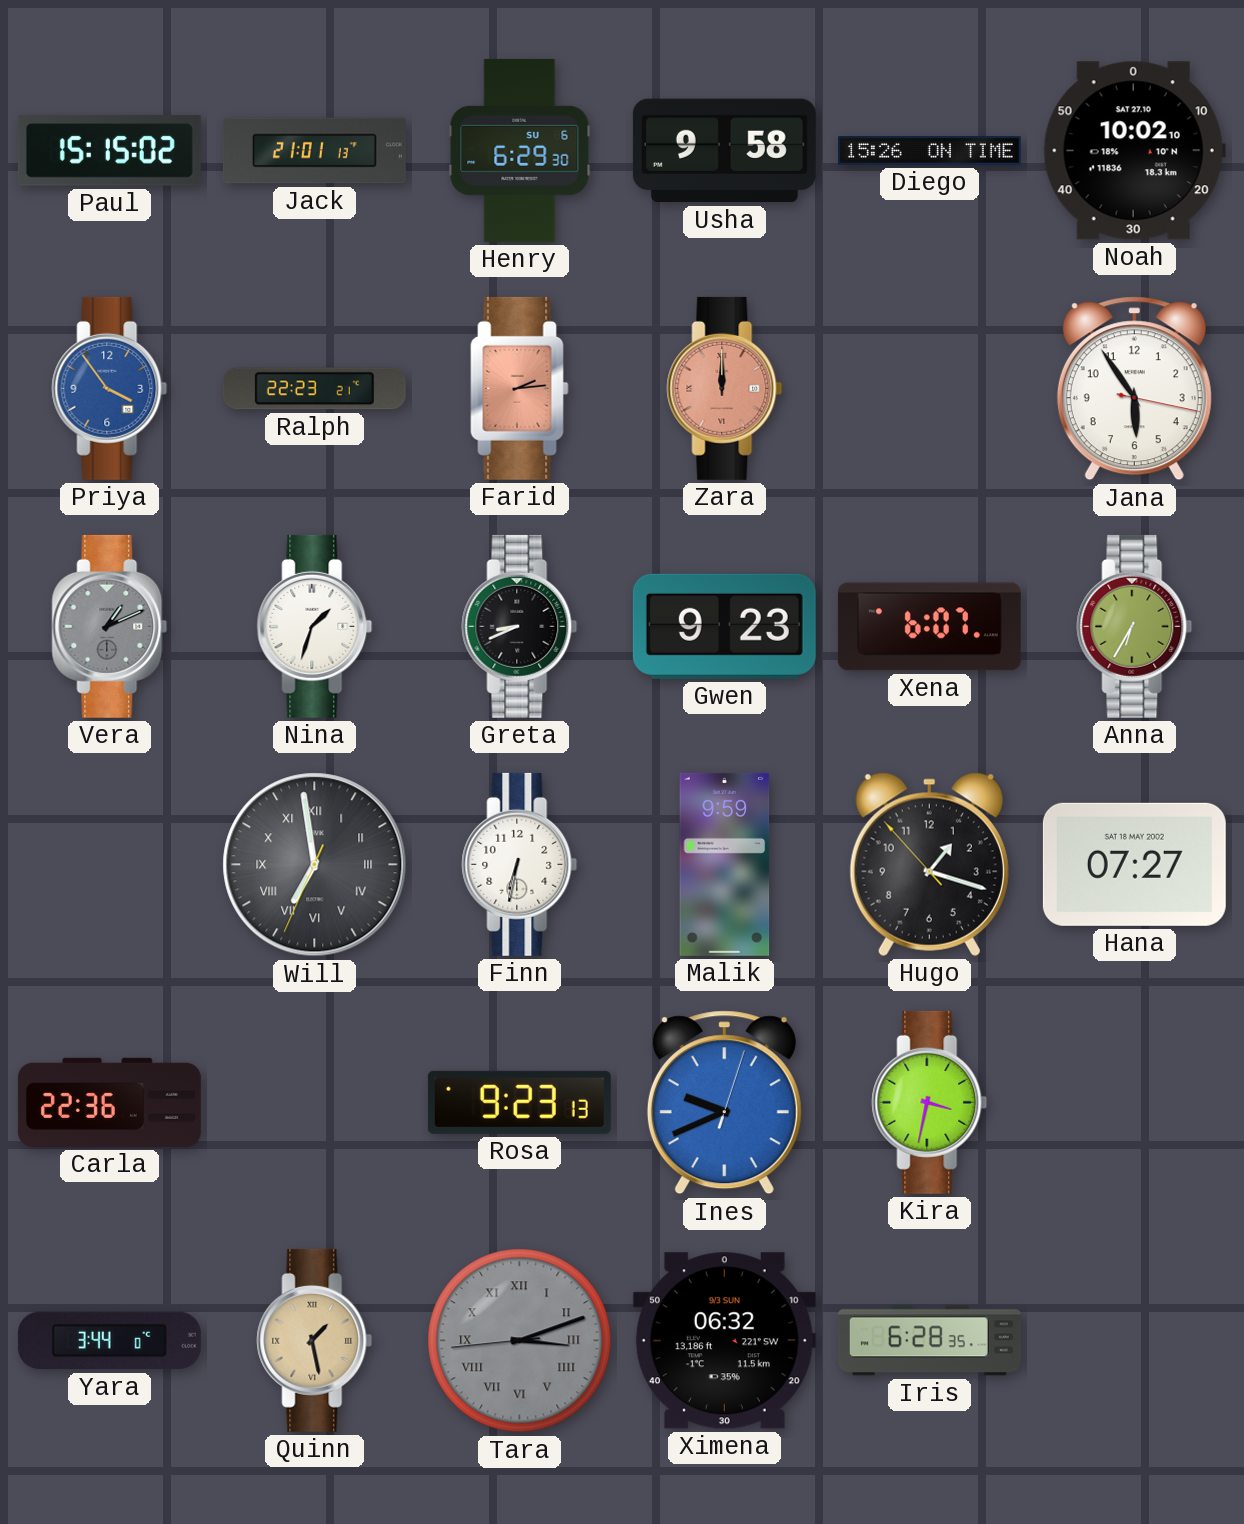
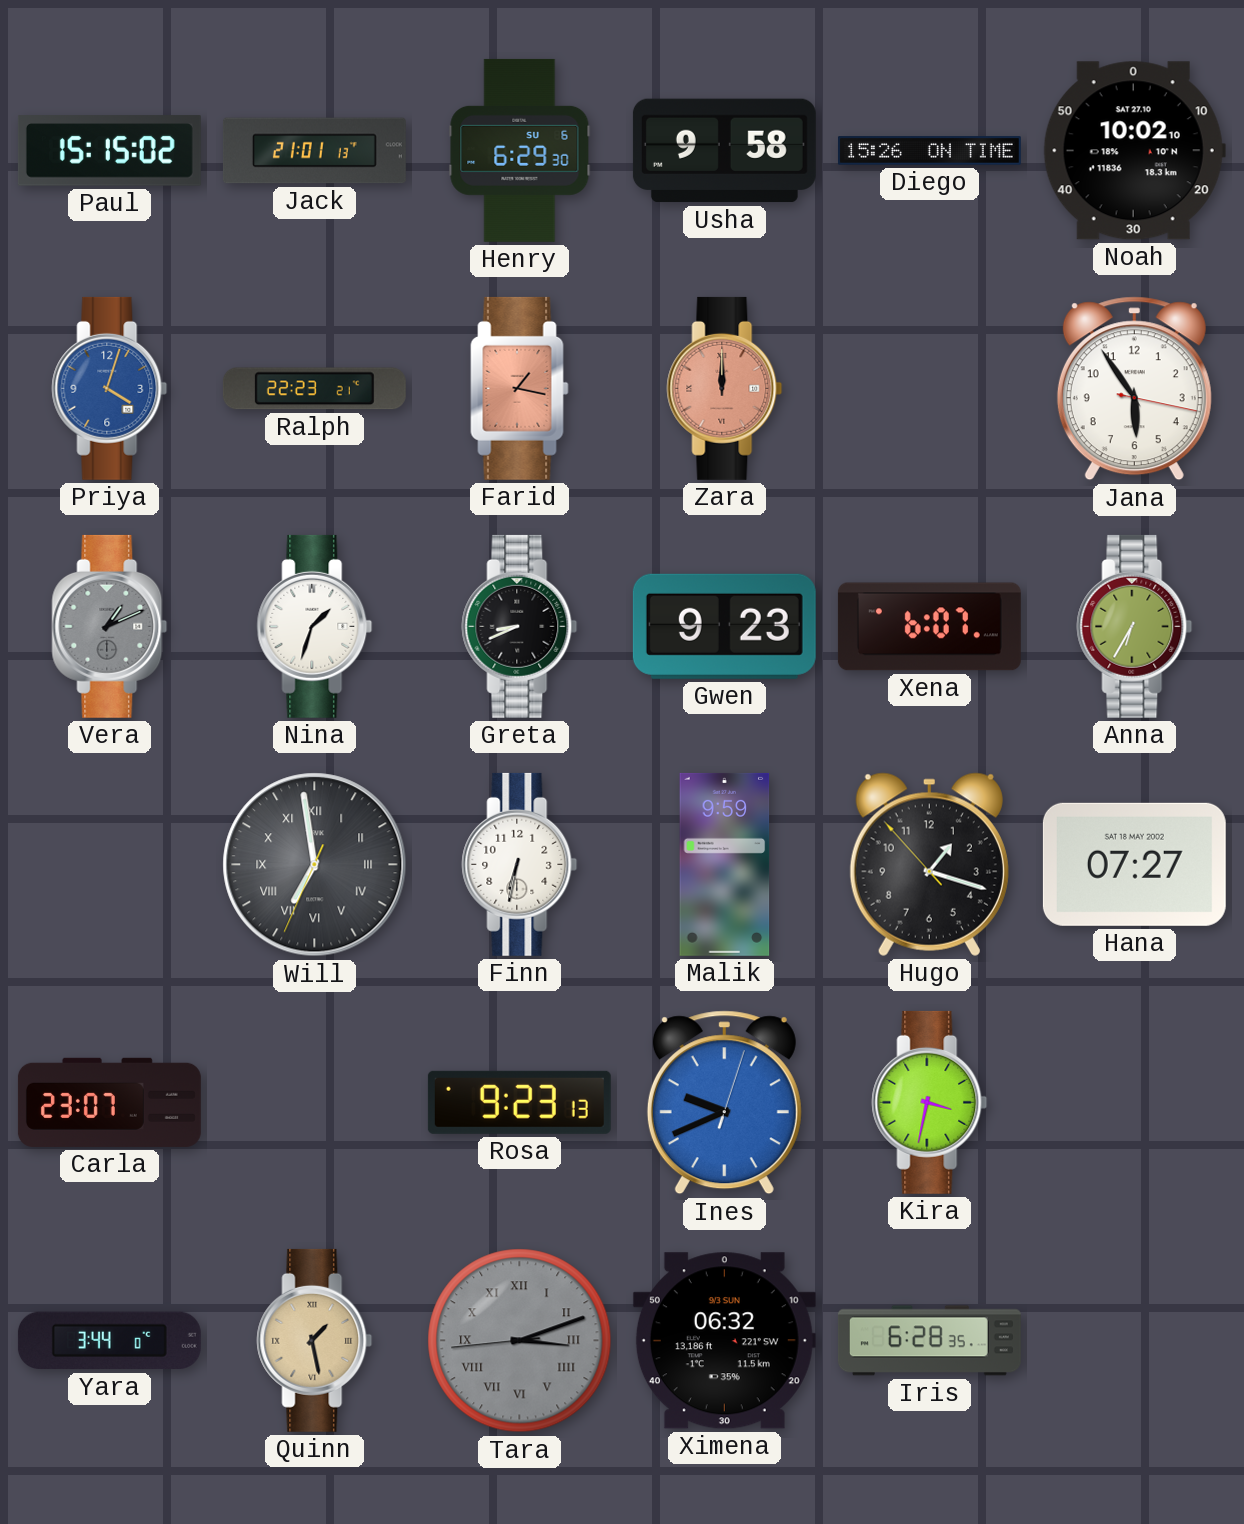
Priya: 3:54 -> 4:03
Farid: 2:14 -> 1:17
Carla: 22:36 -> 23:07
